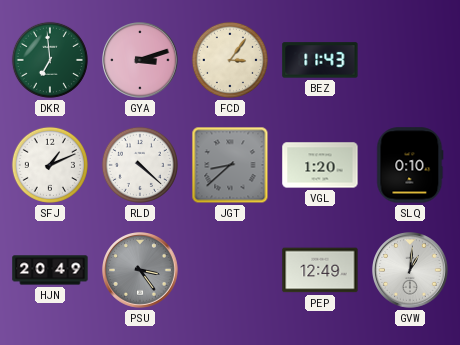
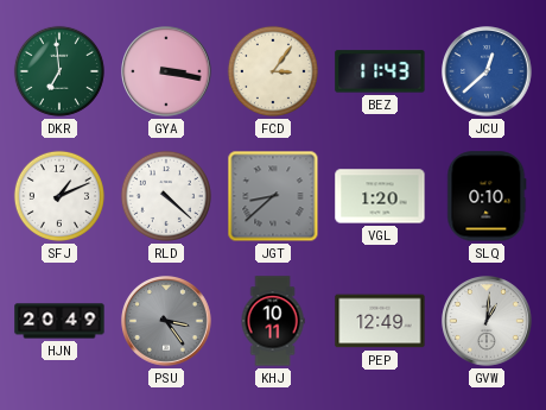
GYA: 3:12 -> 3:17
JCU: none -> 12:38
KHJ: none -> 10:11
